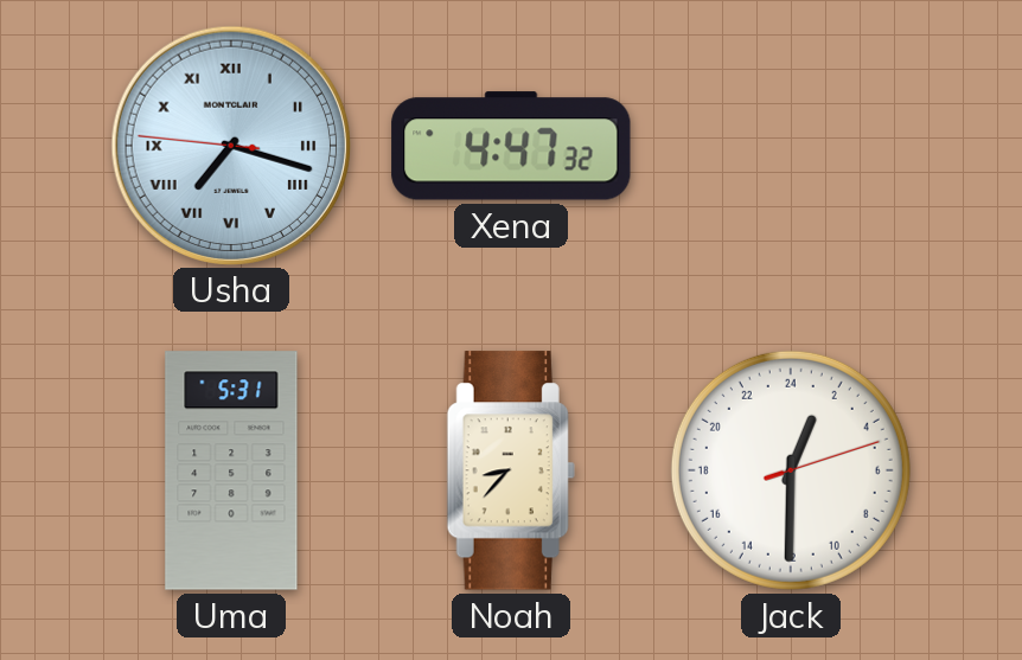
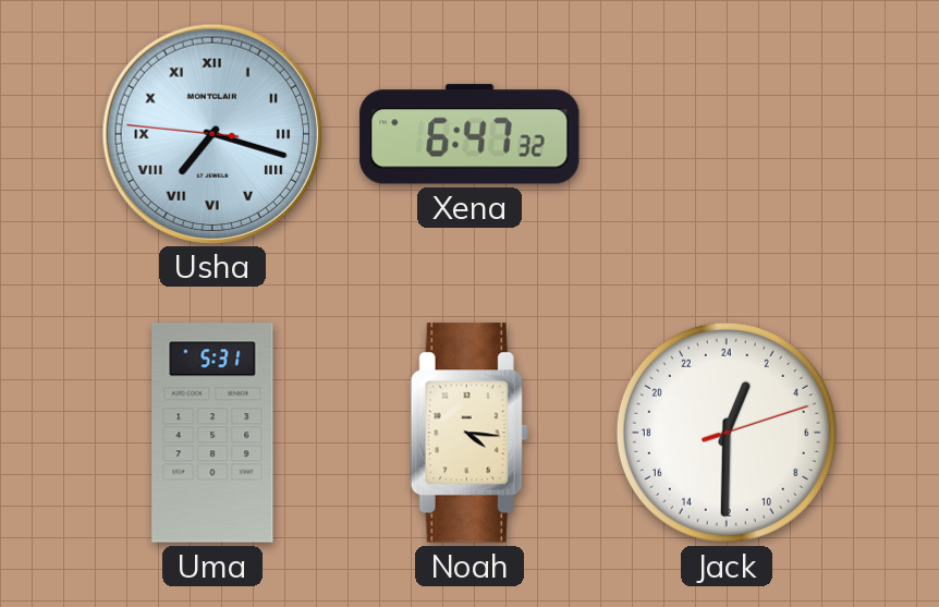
Xena: 4:47 -> 6:47
Noah: 8:37 -> 4:16
